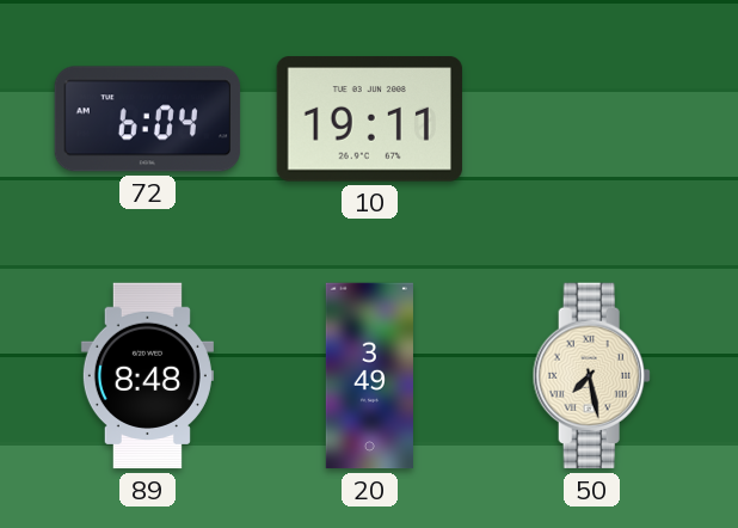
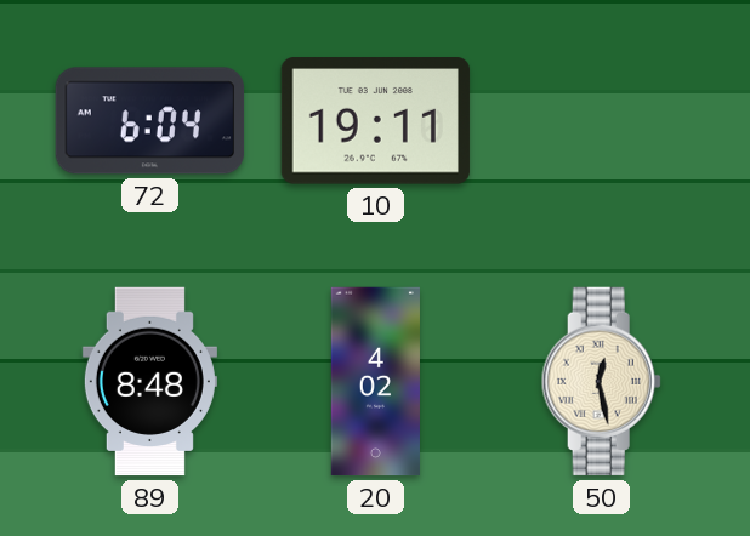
20: 3:49 -> 4:02
50: 7:28 -> 12:28
